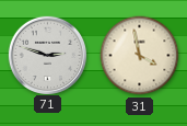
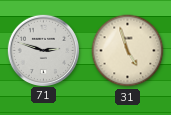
31: 3:58 -> 4:57
